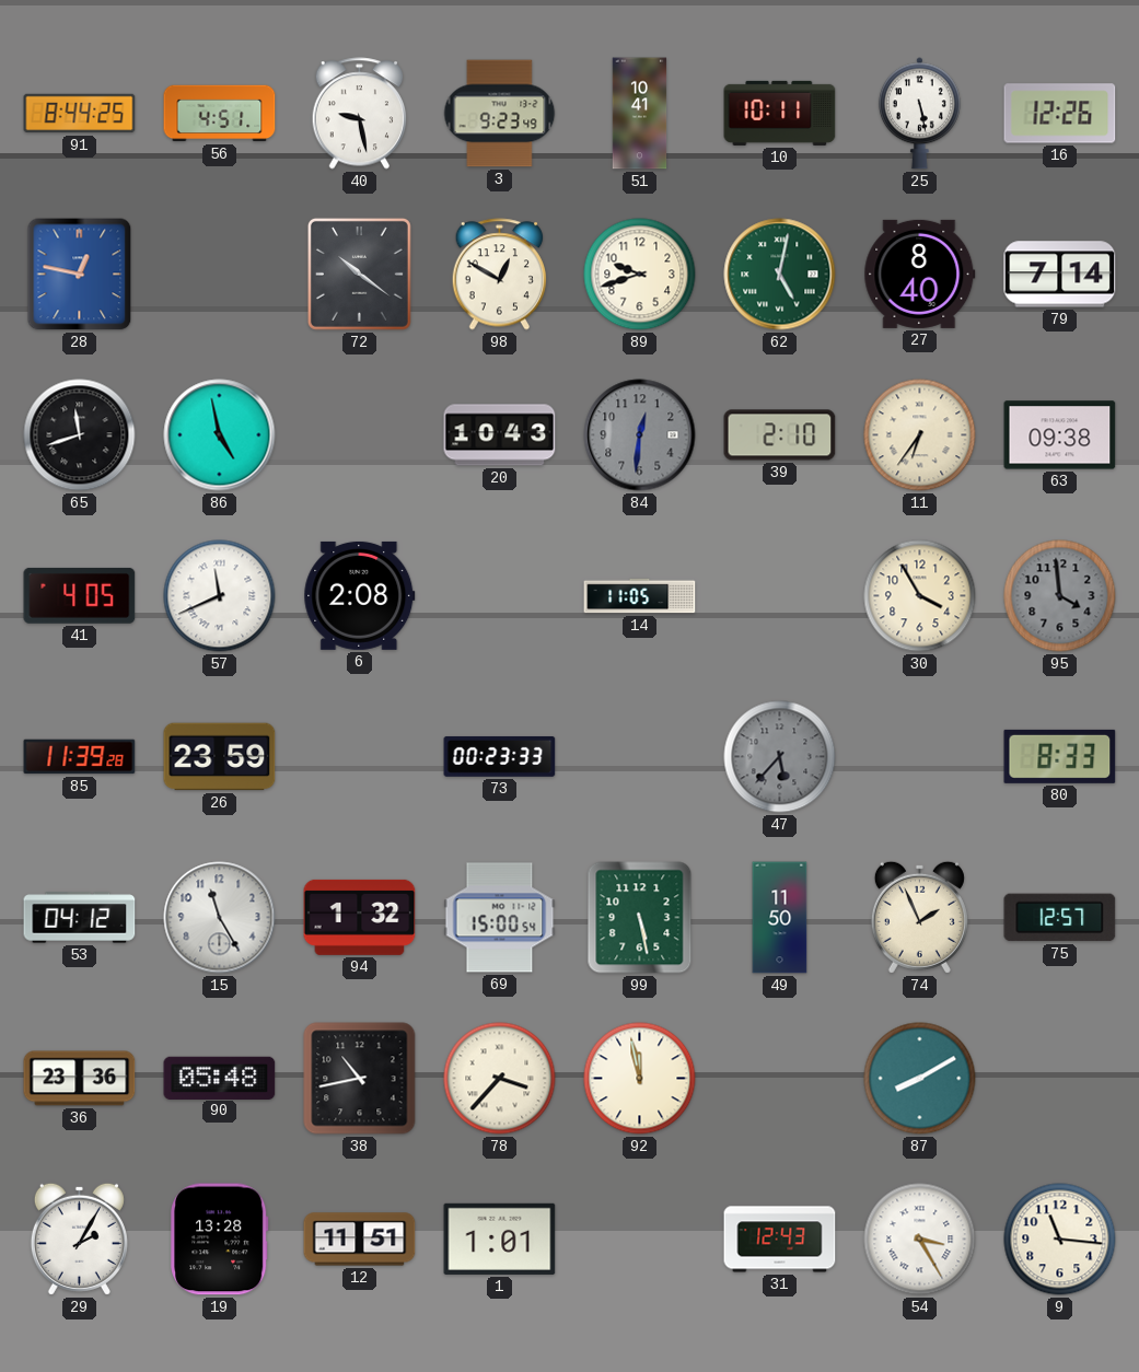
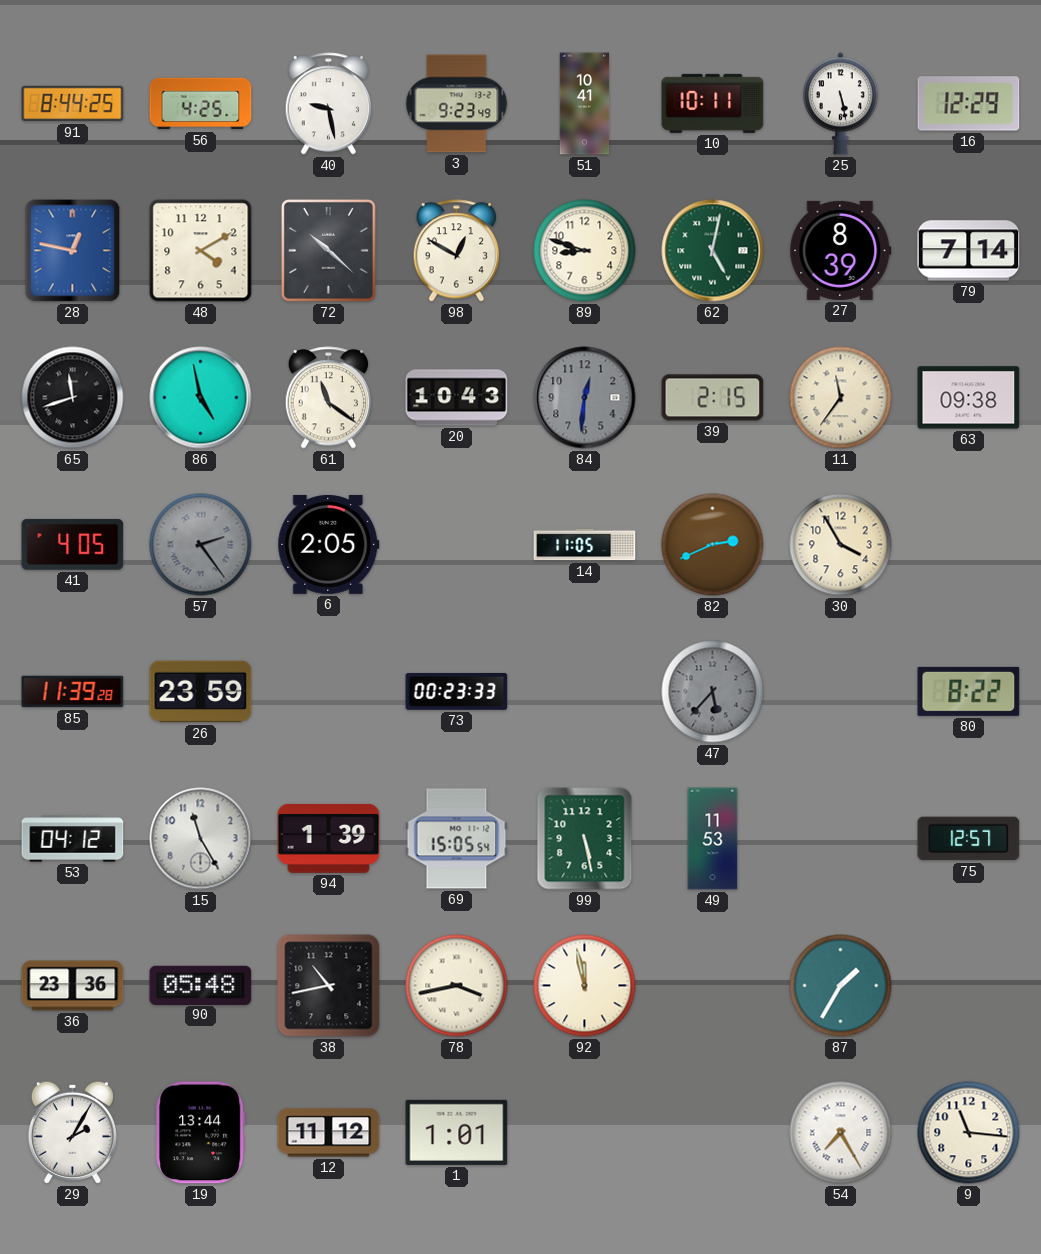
56: 4:51 -> 4:25
16: 12:26 -> 12:29
48: none -> 4:10
72: 10:21 -> 10:22
89: 9:42 -> 8:48
27: 8:40 -> 8:39
61: none -> 11:21
39: 2:10 -> 2:15
11: 6:36 -> 11:36
57: 11:41 -> 2:24
57 dial: white -> grey
6: 2:08 -> 2:05
82: none -> 2:41
95: 3:59 -> none
80: 8:33 -> 8:22
94: 1:32 -> 1:39
69: 15:00 -> 15:05
49: 11:50 -> 11:53
74: 1:56 -> none
78: 3:37 -> 3:43
87: 8:10 -> 1:35
19: 13:28 -> 13:44
12: 11:51 -> 11:12
31: 12:43 -> none
54: 3:25 -> 7:25
